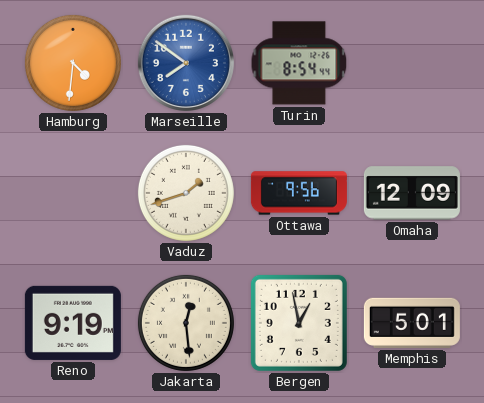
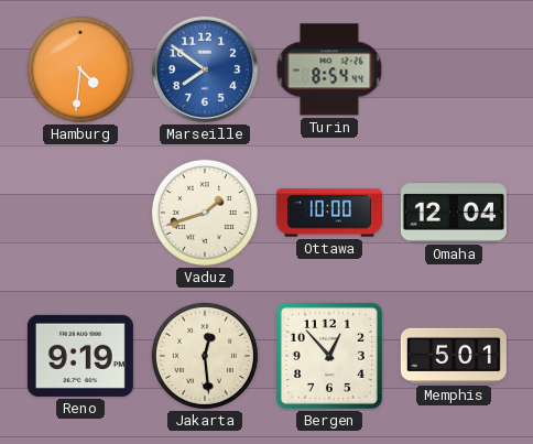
Ottawa: 9:56 -> 10:00
Omaha: 12:09 -> 12:04
Bergen: 12:58 -> 12:53
